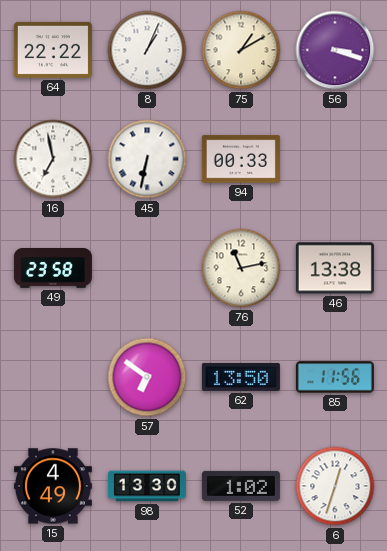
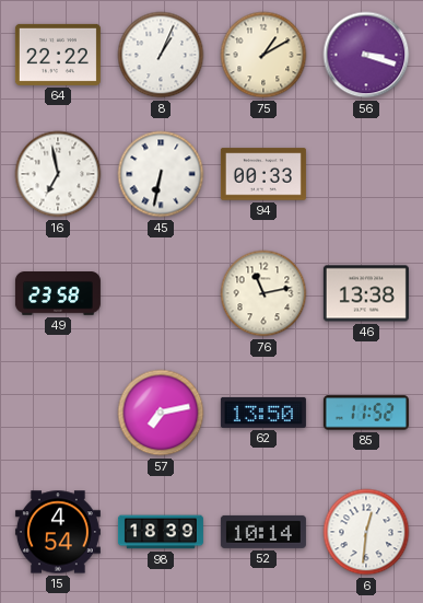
57: 6:51 -> 7:13
85: 11:56 -> 11:52
15: 4:49 -> 4:54
98: 13:30 -> 18:39
52: 1:02 -> 10:14
6: 12:33 -> 12:31
